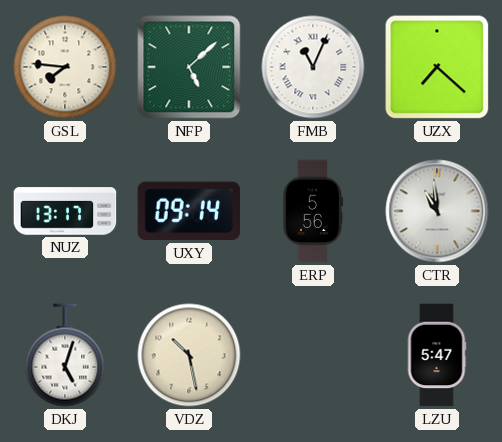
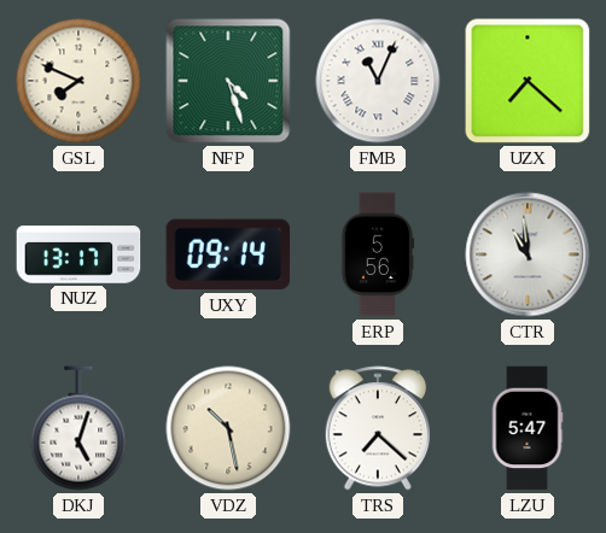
GSL: 7:46 -> 7:49
NFP: 5:08 -> 4:27
TRS: none -> 7:22
